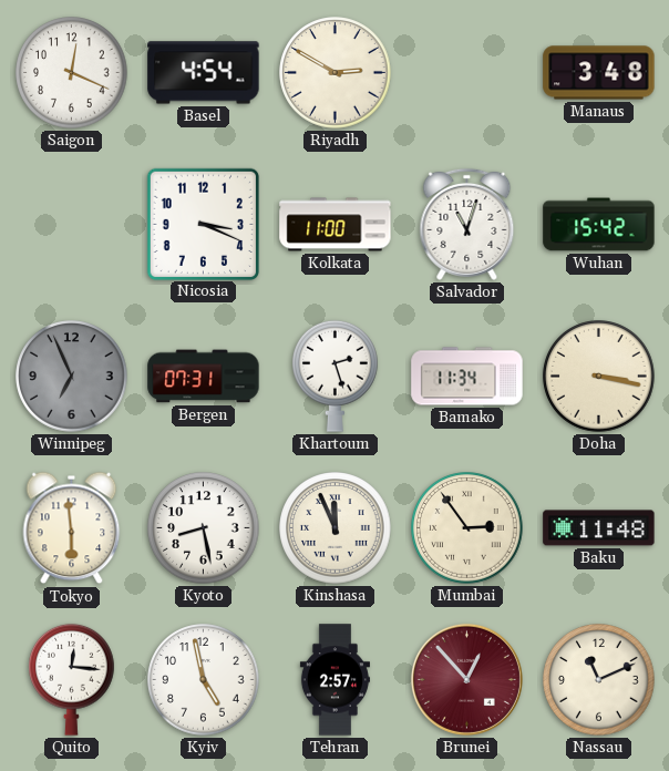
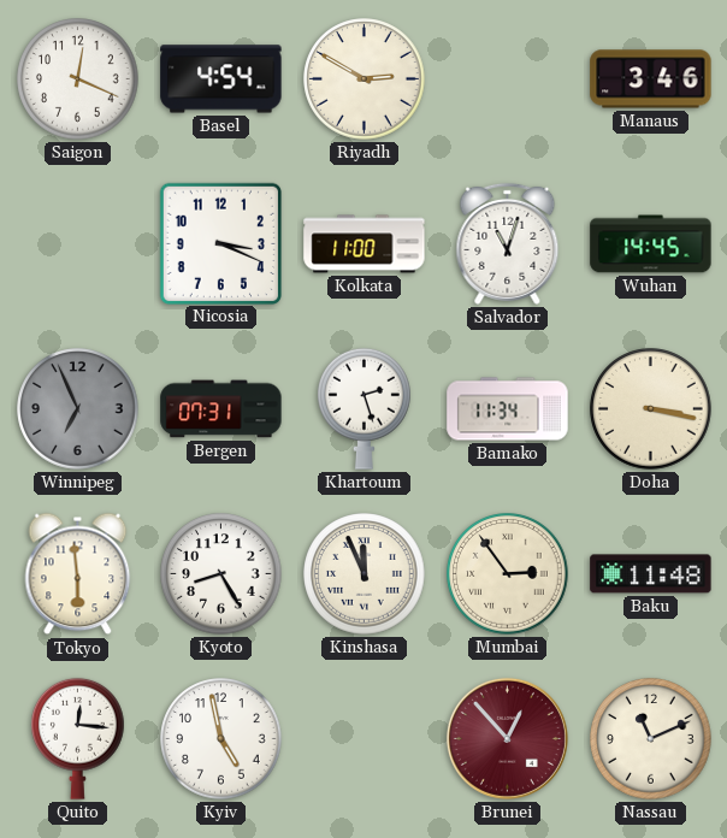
Manaus: 3:48 -> 3:46
Wuhan: 15:42 -> 14:45
Kyoto: 8:28 -> 8:25
Tehran: 2:57 -> none
